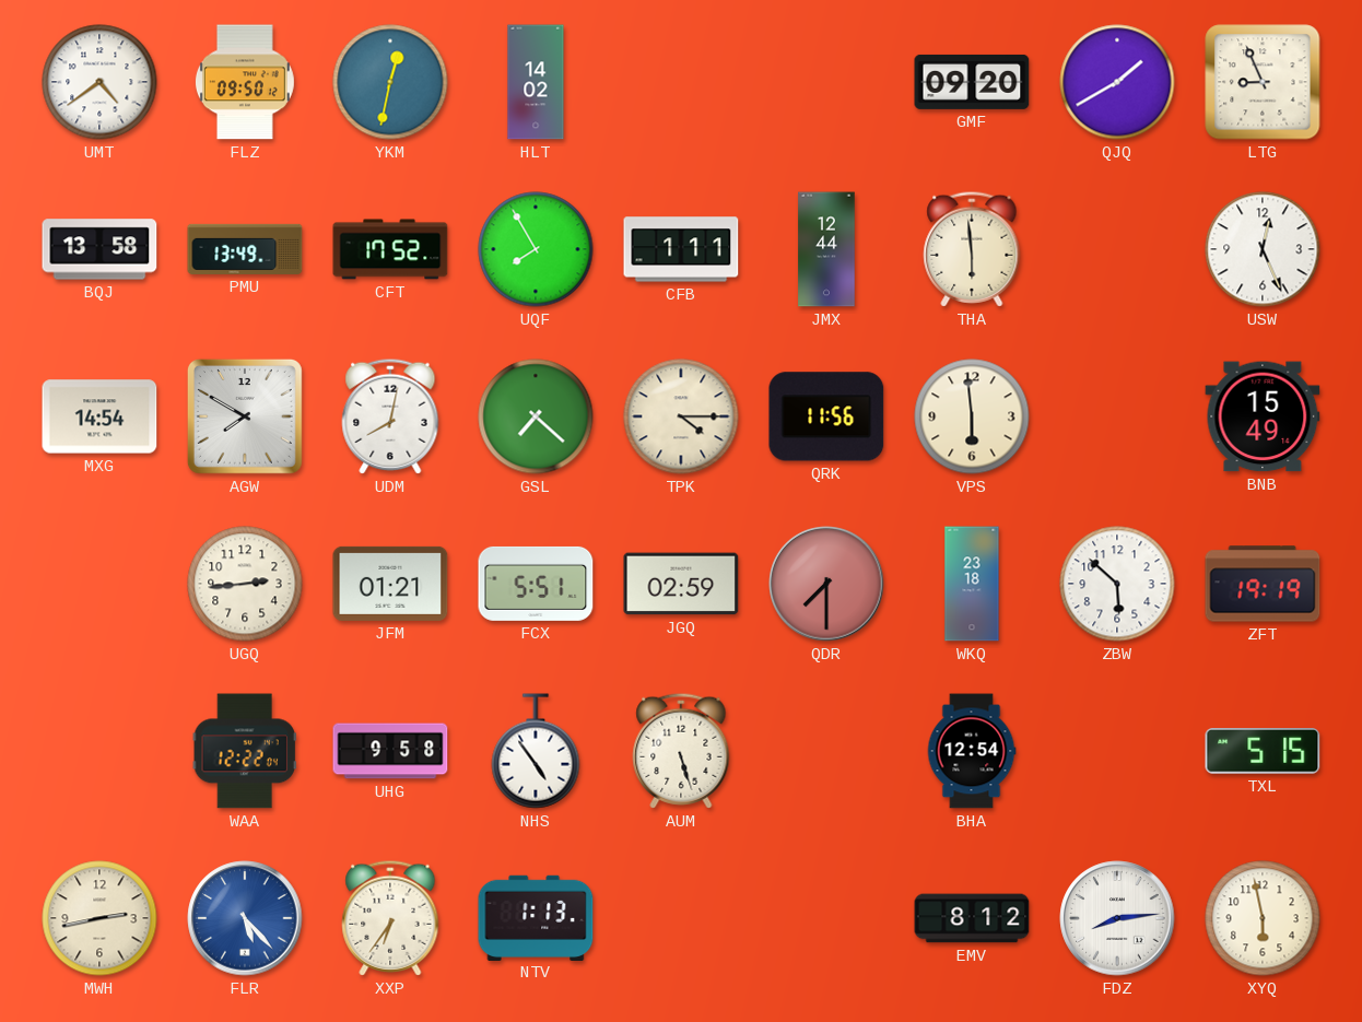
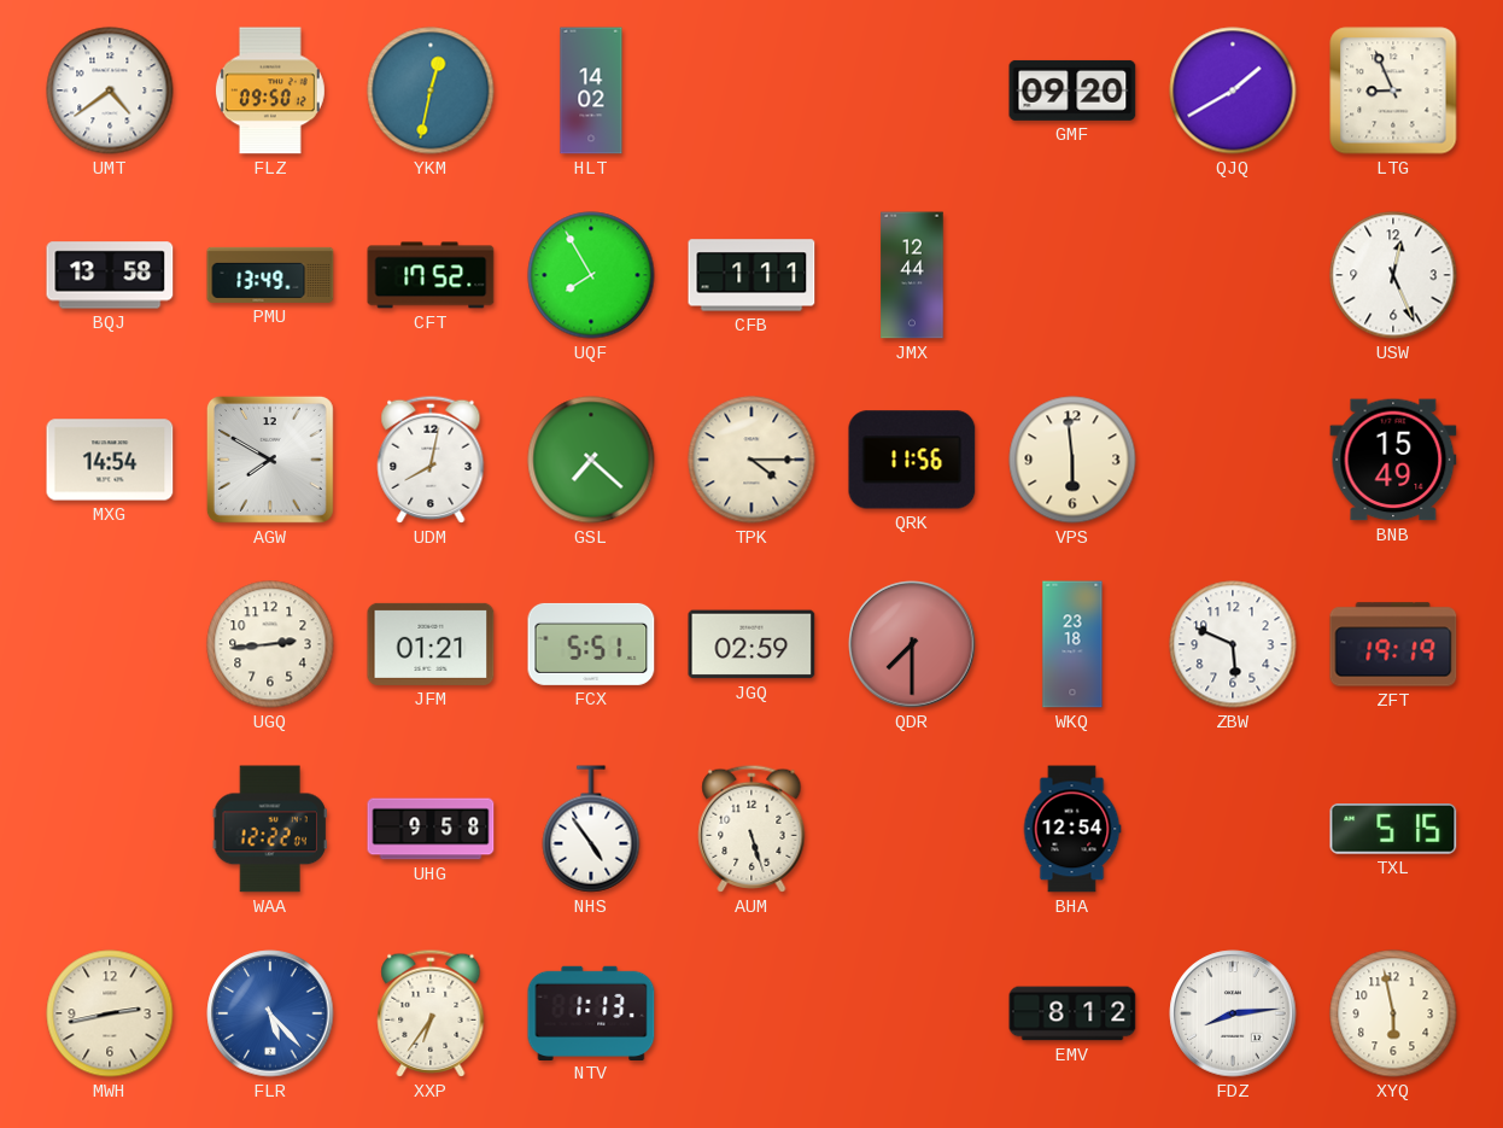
THA: 5:59 -> none
ZBW: 5:52 -> 5:49
